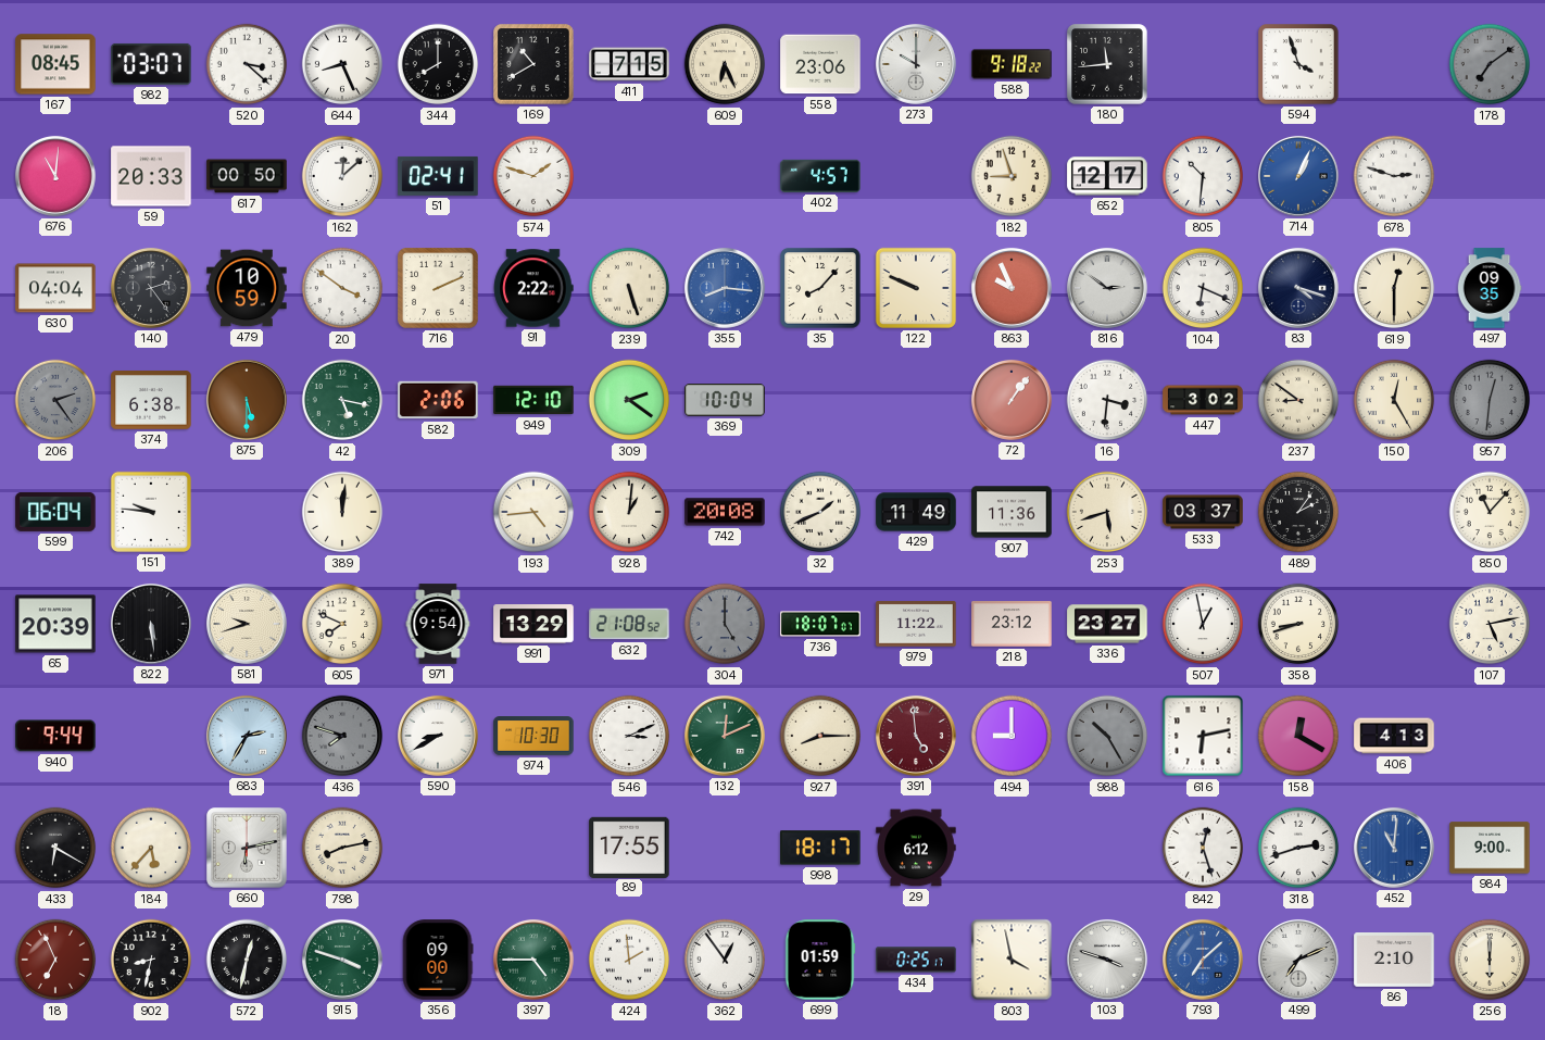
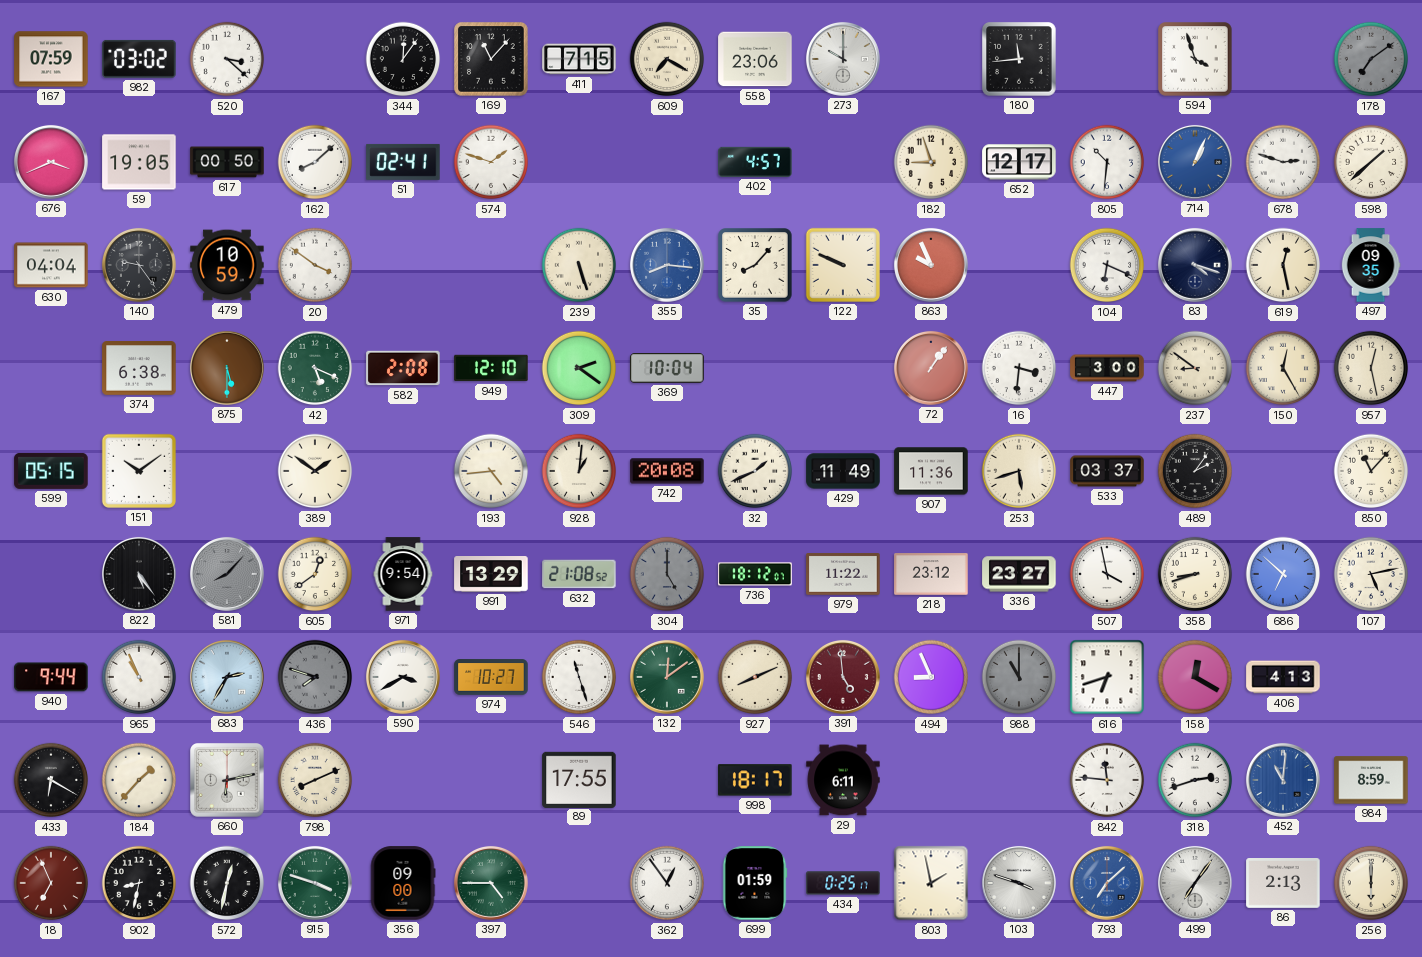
167: 08:45 -> 07:59
982: 03:07 -> 03:02
644: 8:26 -> none
344: 8:00 -> 12:06
169: 10:40 -> 11:07
609: 6:26 -> 7:20
588: 9:18 -> none
676: 11:01 -> 3:41
59: 20:33 -> 19:05
162: 12:08 -> 8:08
598: none -> 1:38
140: 2:24 -> 9:24
716: 2:11 -> none
91: 2:22 -> none
816: 2:51 -> none
619: 12:30 -> 12:28
206: 2:24 -> none
42: 5:17 -> 5:19
582: 2:06 -> 2:08
447: 3:02 -> 3:00
957: 12:31 -> 12:28
957 dial: grey -> cream
599: 06:04 -> 05:15
151: 9:46 -> 10:09
389: 12:01 -> 1:51
65: 20:39 -> none
822: 5:29 -> 5:24
581: 9:42 -> 8:07
581 dial: cream -> grey
605: 7:49 -> 12:39
736: 18:07 -> 18:12
507: 12:58 -> 3:58
686: none -> 6:52
965: none -> 10:56
590: 8:40 -> 3:40
974: 10:30 -> 10:27
546: 3:11 -> 11:27
132: 12:11 -> 12:09
927: 8:15 -> 8:11
494: 9:00 -> 8:56
988: 10:25 -> 11:00
616: 6:13 -> 6:42
184: 5:37 -> 1:37
798: 8:13 -> 8:11
29: 6:12 -> 6:11
842: 12:27 -> 11:46
984: 9:00 -> 8:59
424: 1:59 -> none
803: 3:58 -> 1:58
499: 7:11 -> 7:06
86: 2:10 -> 2:13
